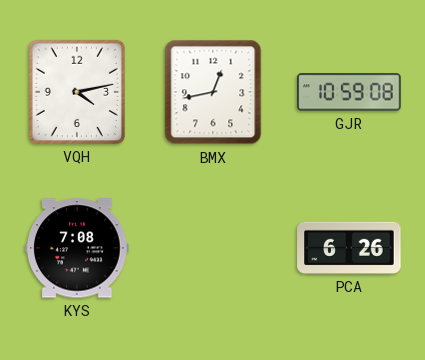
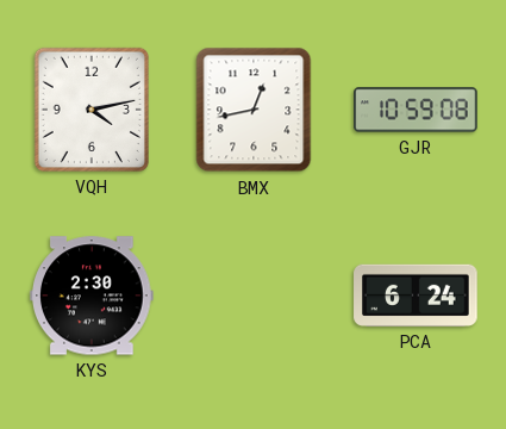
KYS: 7:08 -> 2:30
PCA: 6:26 -> 6:24
